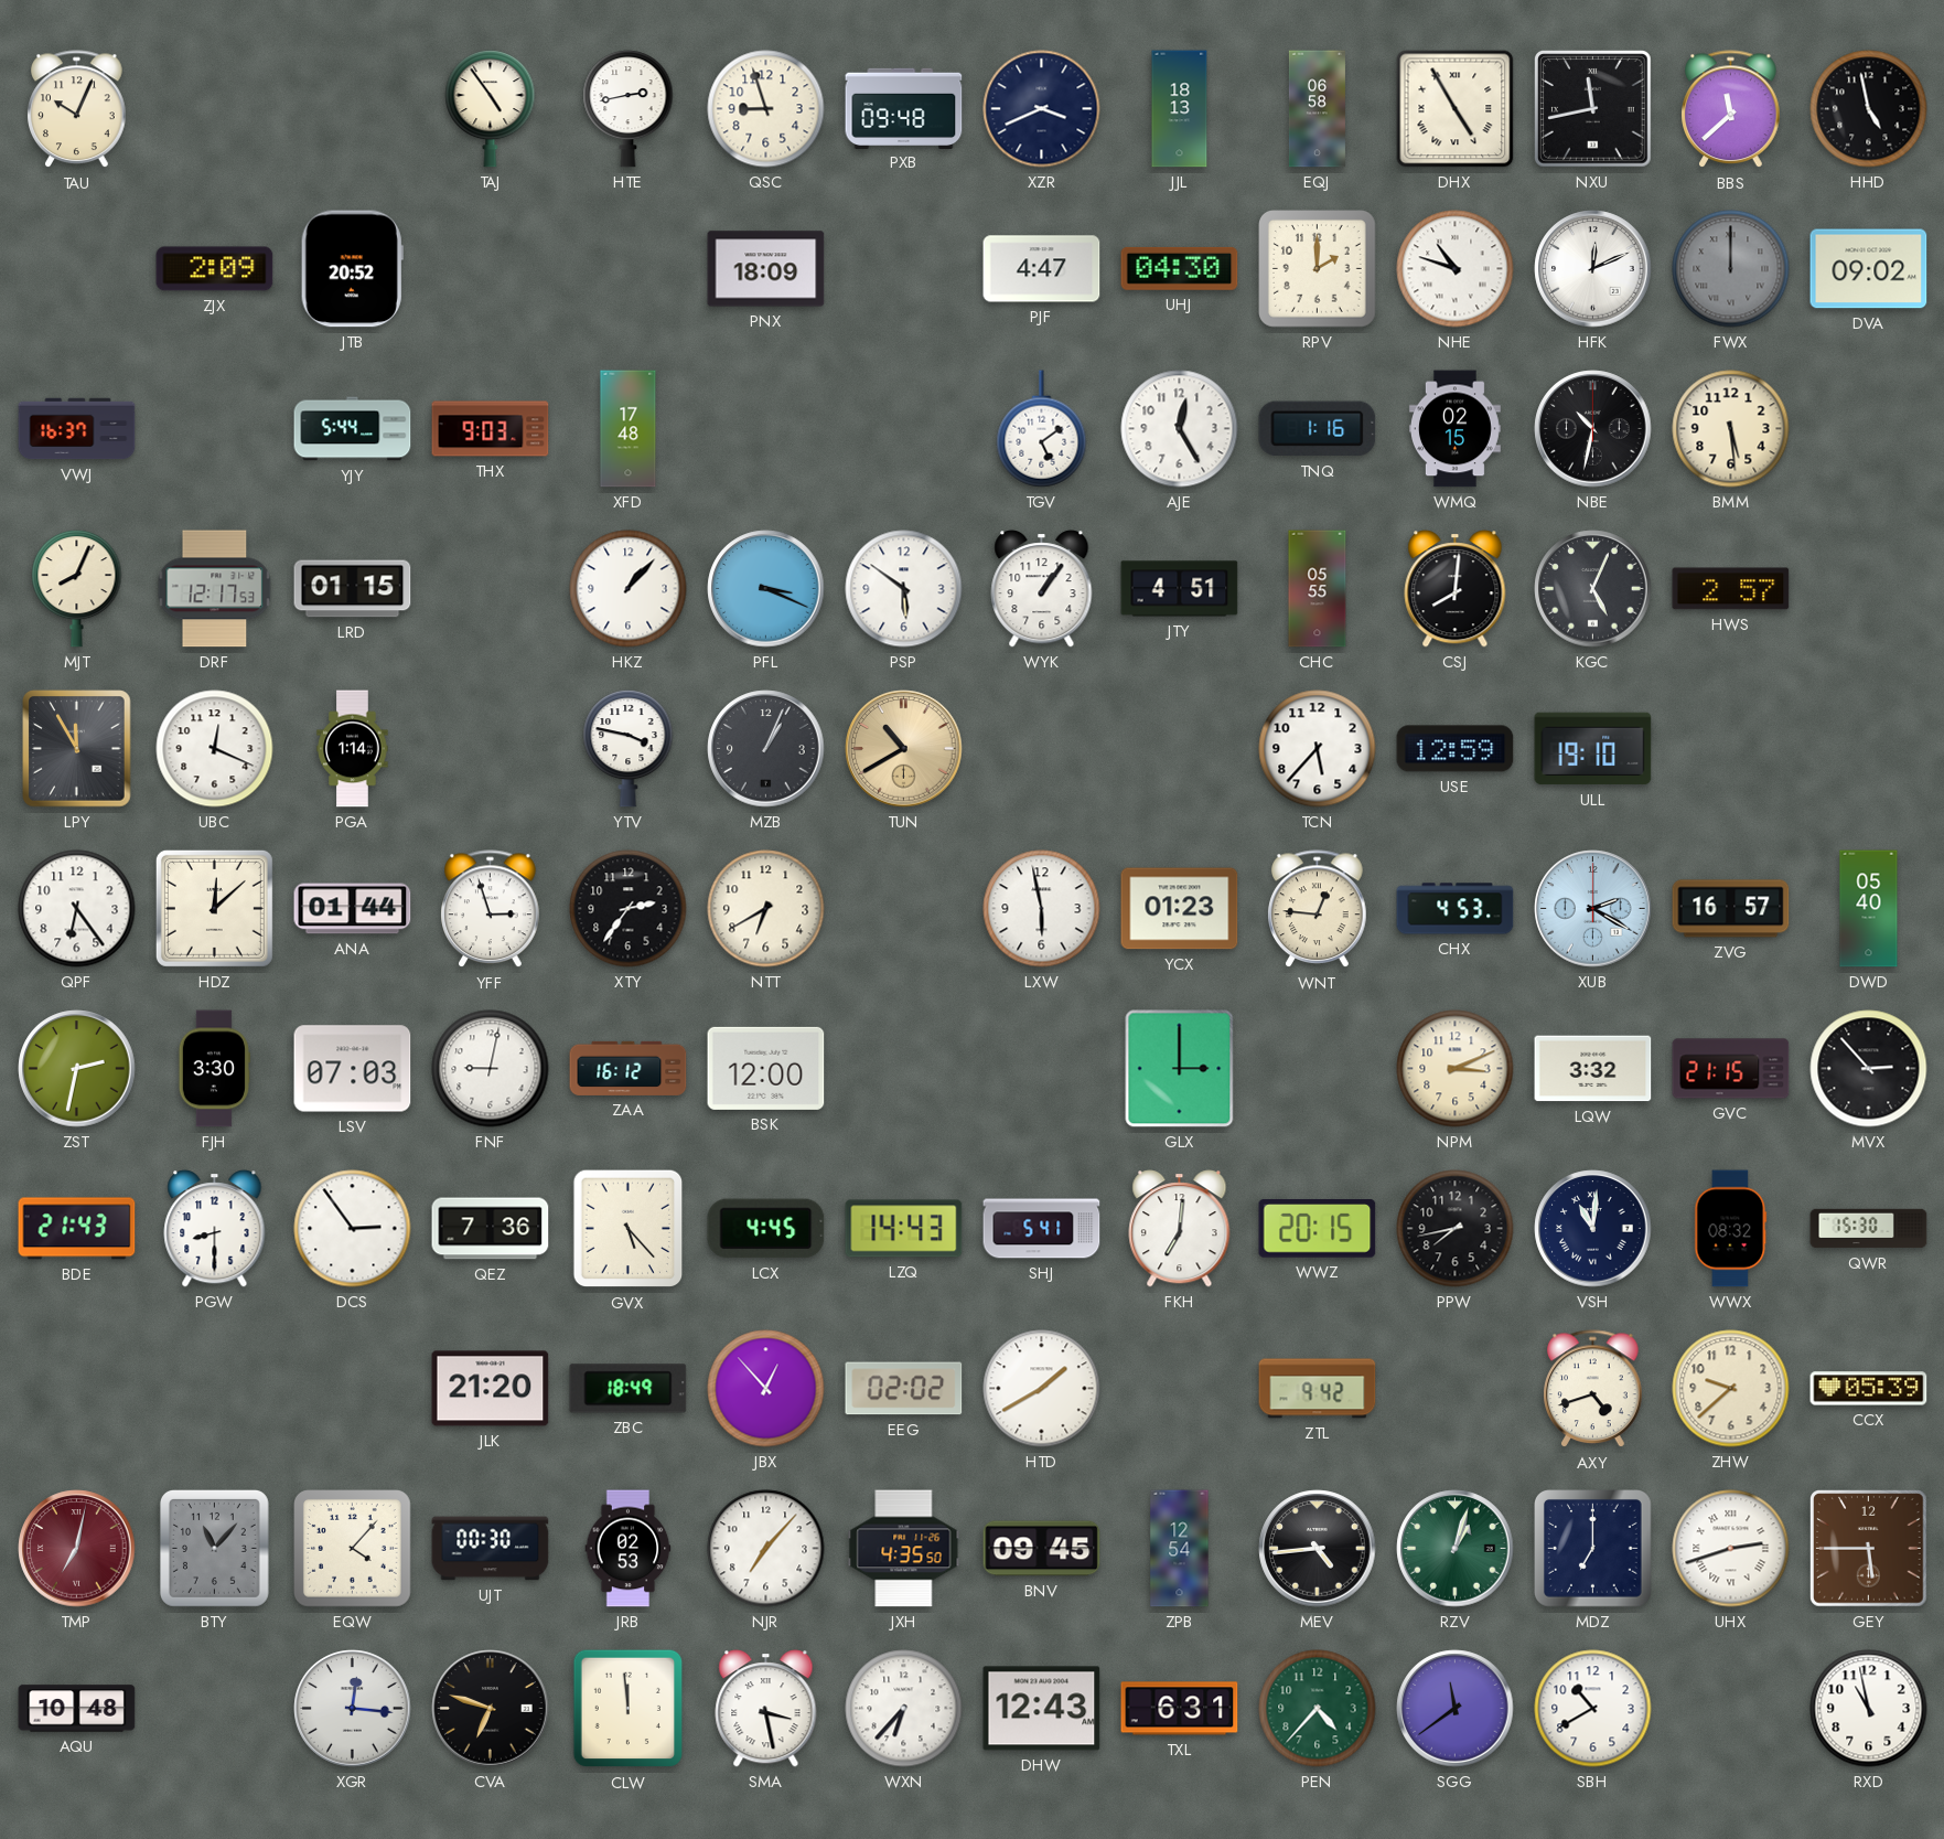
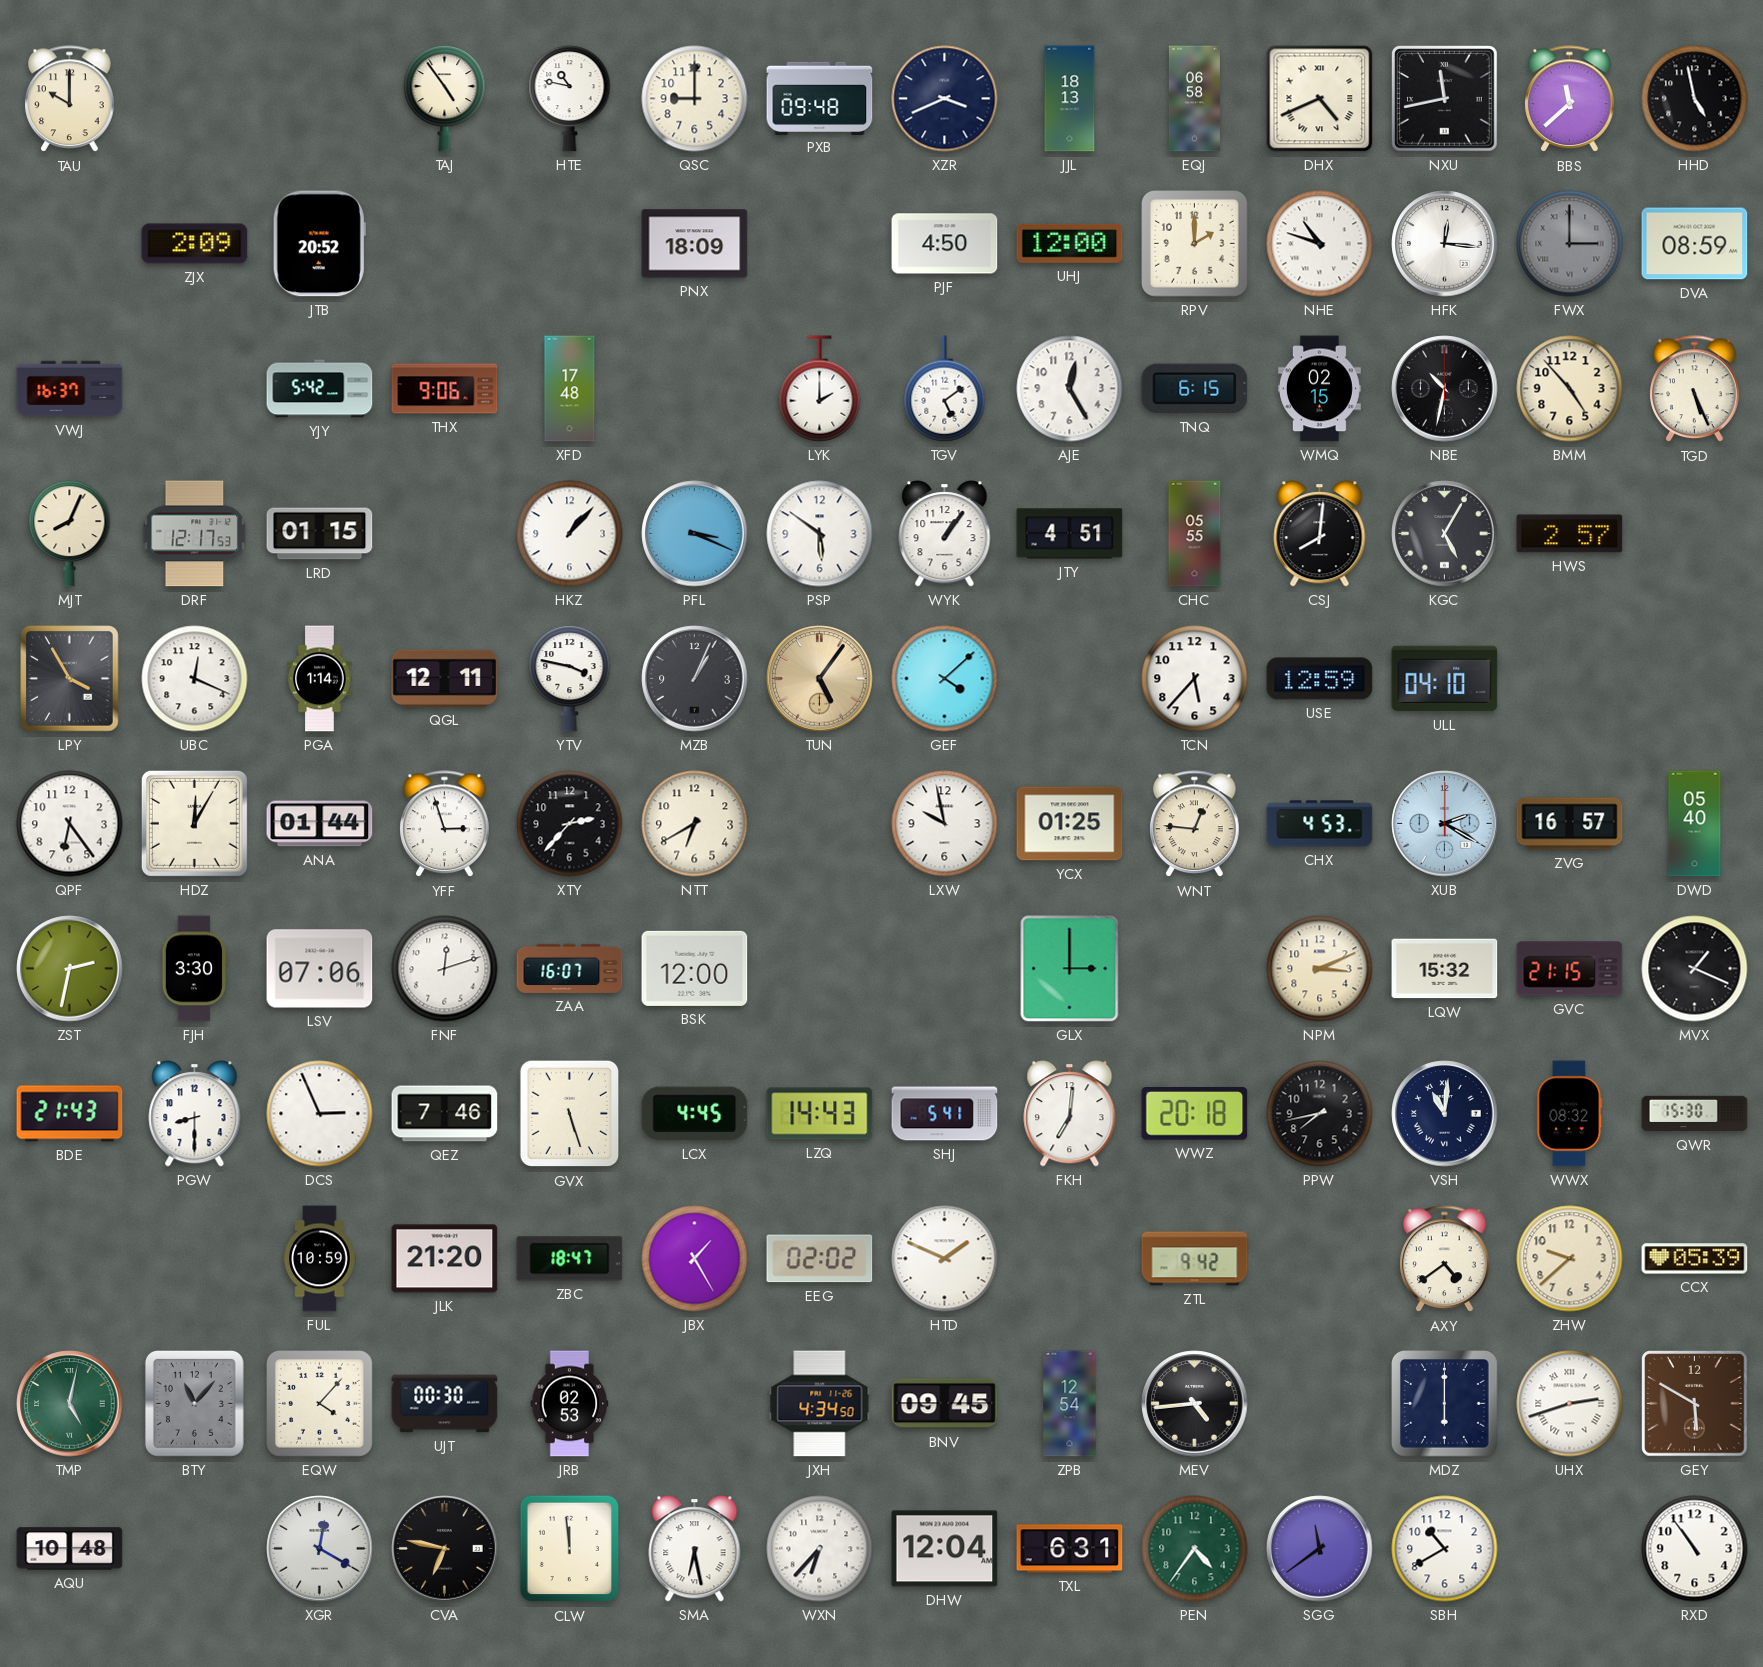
TAU: 10:04 -> 10:00
HTE: 2:43 -> 10:47
QSC: 8:57 -> 9:00
DHX: 4:55 -> 4:41
PJF: 4:47 -> 4:50
UHJ: 04:30 -> 12:00
HFK: 12:11 -> 12:16
FWX: 12:00 -> 3:00
DVA: 09:02 -> 08:59
YJY: 5:44 -> 5:42
THX: 9:03 -> 9:06
LYK: none -> 2:00
TNQ: 1:16 -> 6:15
BMM: 5:29 -> 4:53
TGD: none -> 5:26
KGC: 5:04 -> 5:05
LPY: 11:55 -> 3:55
QGL: none -> 12:11
TUN: 10:40 -> 5:06
GEF: none -> 4:08
ULL: 19:10 -> 04:10
HDZ: 12:08 -> 12:05
XTY: 2:36 -> 2:37
LXW: 5:58 -> 9:58
YCX: 01:23 -> 01:25
LSV: 07:03 -> 07:06
FNF: 9:02 -> 12:12
ZAA: 16:12 -> 16:07
LQW: 3:32 -> 15:32
MVX: 2:53 -> 1:19
DCS: 2:54 -> 2:56
QEZ: 7:36 -> 7:46
GVX: 5:23 -> 5:27
WWZ: 20:15 -> 20:18
FUL: none -> 10:59
ZBC: 18:49 -> 18:47
JBX: 12:53 -> 1:25
HTD: 1:40 -> 1:49
AXY: 4:42 -> 4:39
TMP: 7:02 -> 5:02
TMP dial: burgundy -> green
NJR: 7:07 -> none
JXH: 4:35 -> 4:34
RZV: 1:03 -> none
MDZ: 7:00 -> 6:00
GEY: 5:45 -> 5:50
XGR: 12:16 -> 12:20
CVA: 6:48 -> 6:47
SMA: 3:28 -> 6:28
DHW: 12:43 -> 12:04
PEN: 4:37 -> 4:36
RXD: 10:58 -> 10:54
